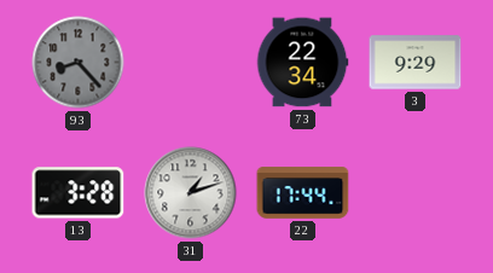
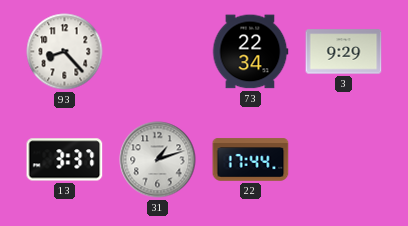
93 dial: grey -> white
13: 3:28 -> 3:37
